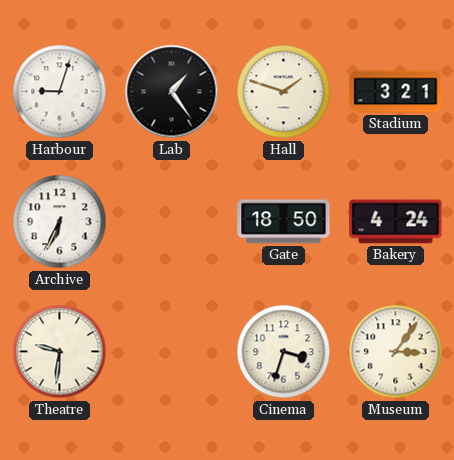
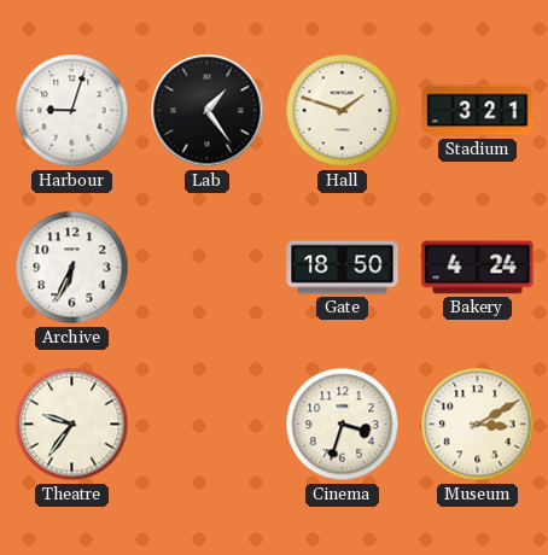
Theatre: 9:31 -> 9:36
Museum: 3:06 -> 3:10
